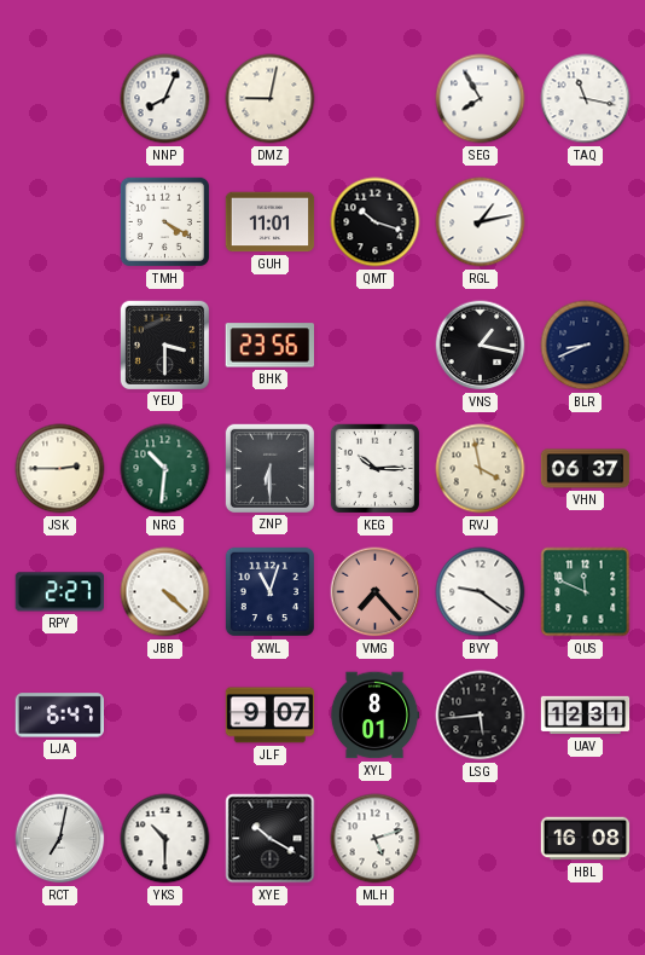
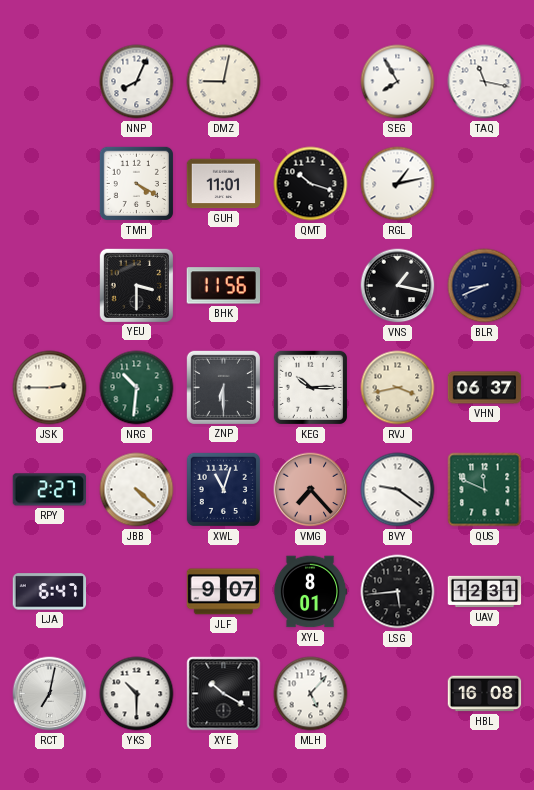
BHK: 23:56 -> 11:56
RVJ: 3:58 -> 3:43
MLH: 5:12 -> 5:07
